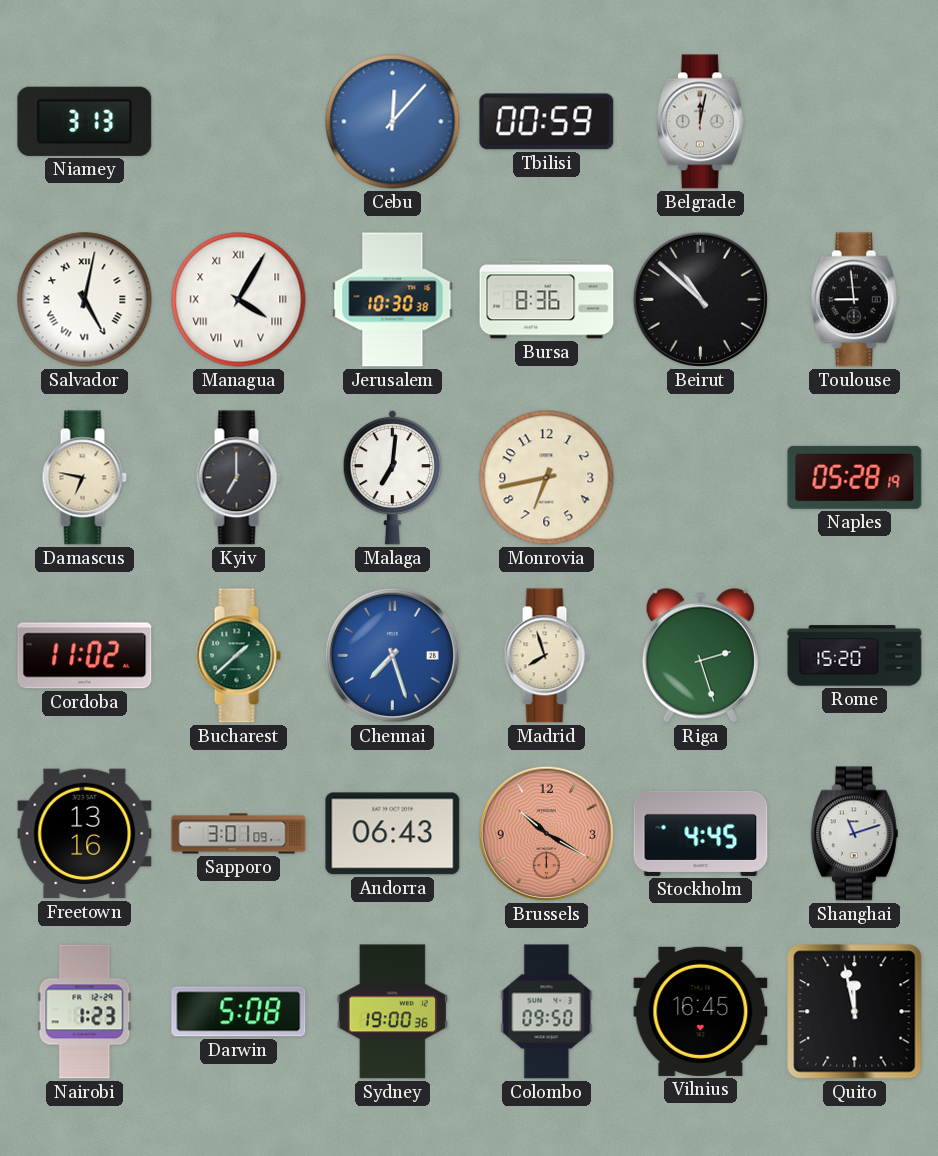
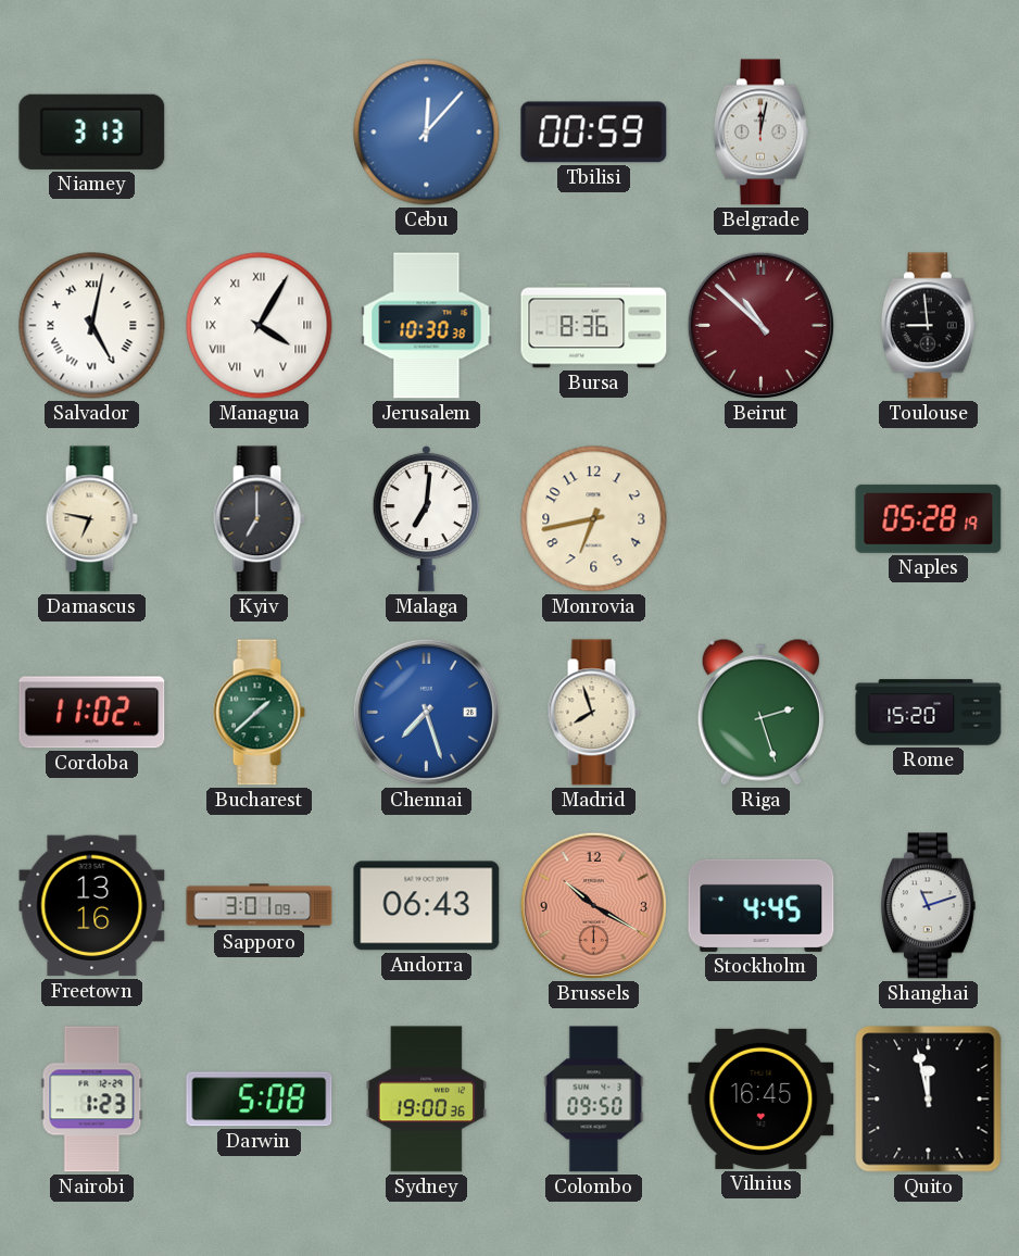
Beirut dial: black -> burgundy
